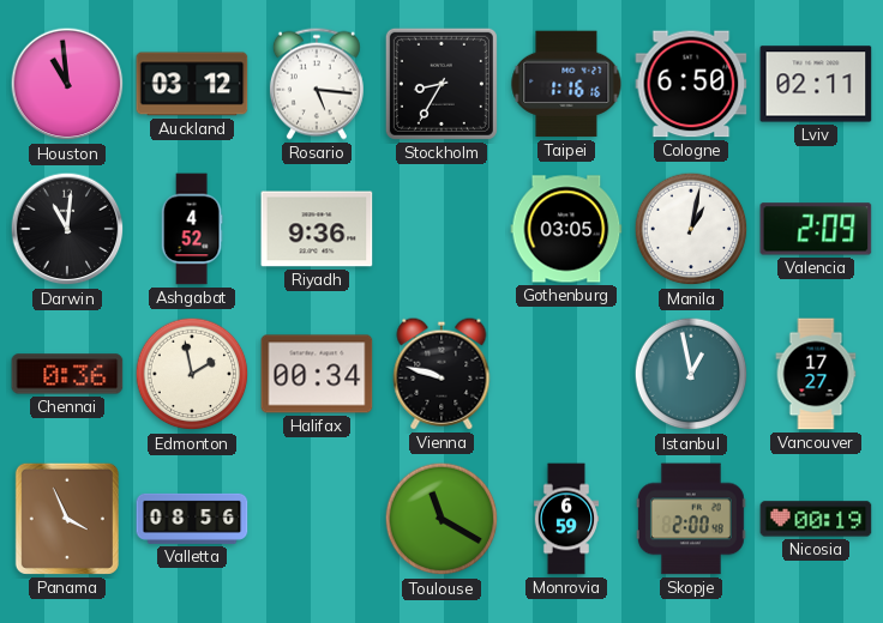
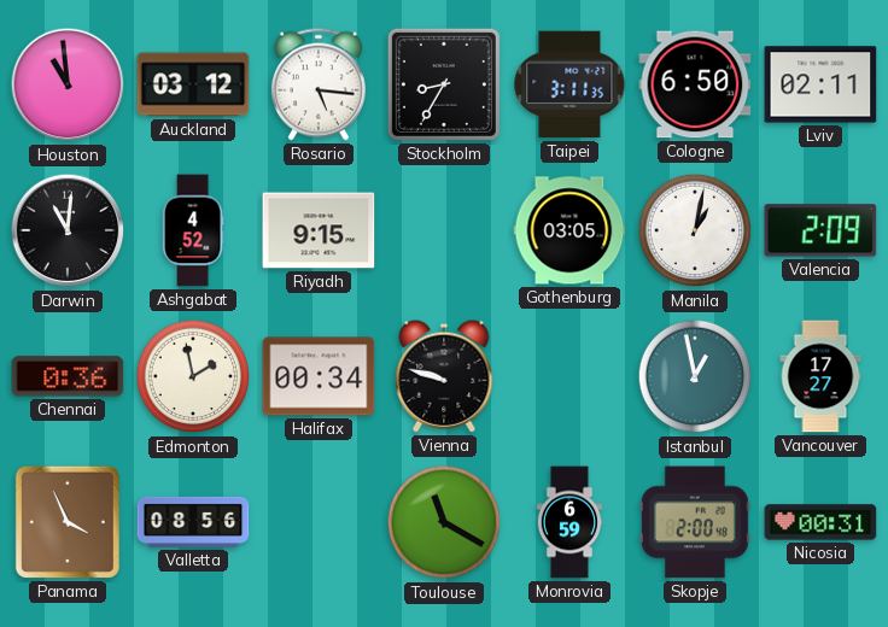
Taipei: 1:16 -> 3:11
Riyadh: 9:36 -> 9:15
Nicosia: 00:19 -> 00:31
